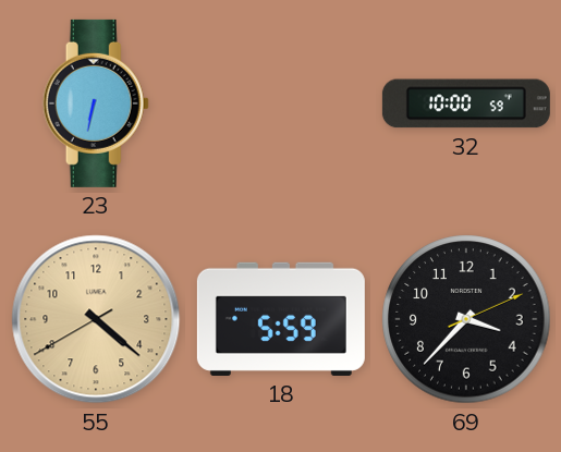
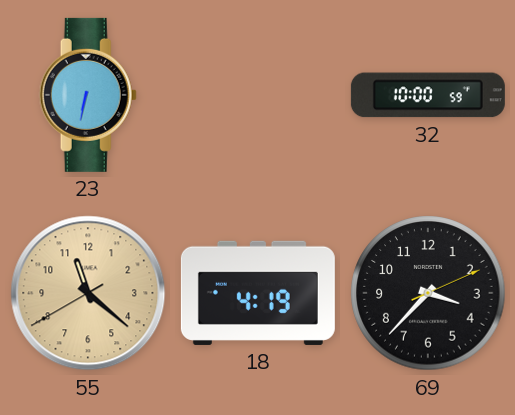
55: 4:21 -> 11:21
18: 5:59 -> 4:19
